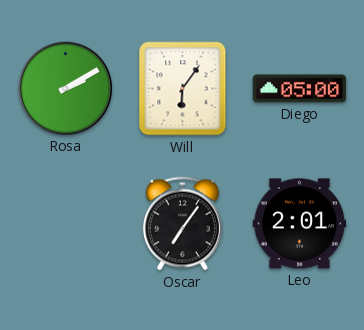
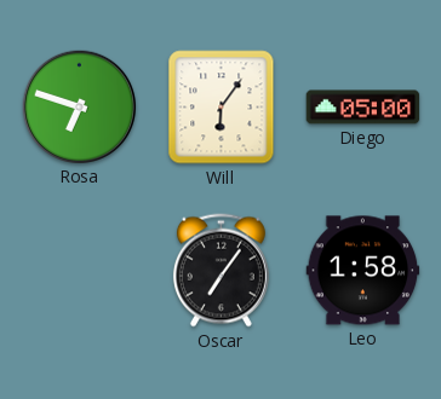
Rosa: 2:10 -> 6:48
Leo: 2:01 -> 1:58
